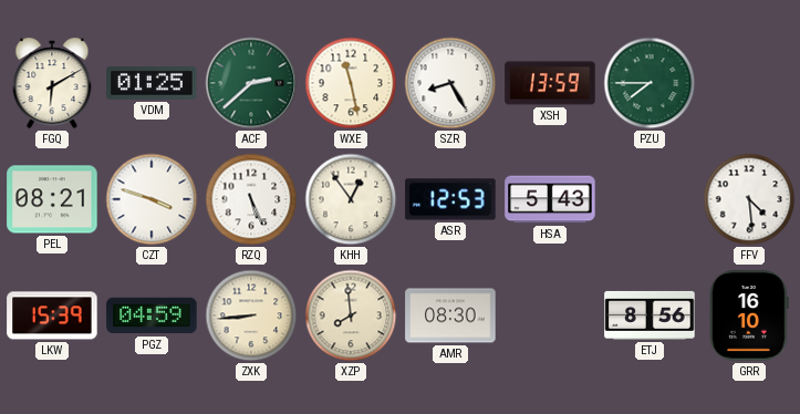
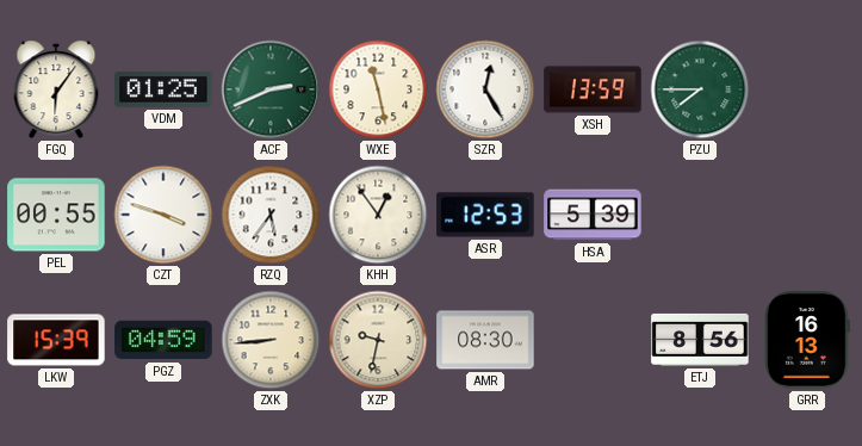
FGQ: 6:10 -> 6:06
ACF: 2:38 -> 2:41
SZR: 8:25 -> 12:25
PEL: 08:21 -> 00:55
RZQ: 5:26 -> 5:36
HSA: 5:43 -> 5:39
FFV: 4:29 -> none
XZP: 7:59 -> 9:32
GRR: 16:10 -> 16:13
